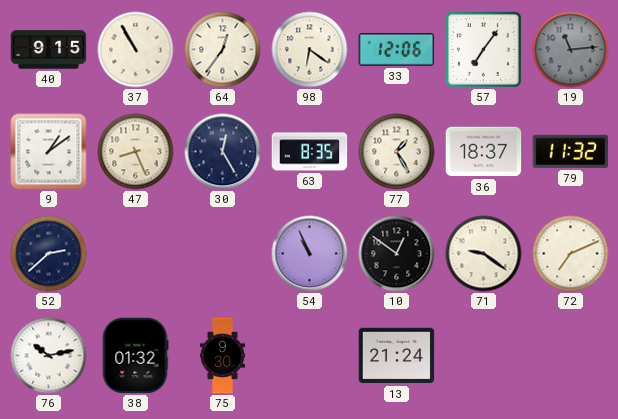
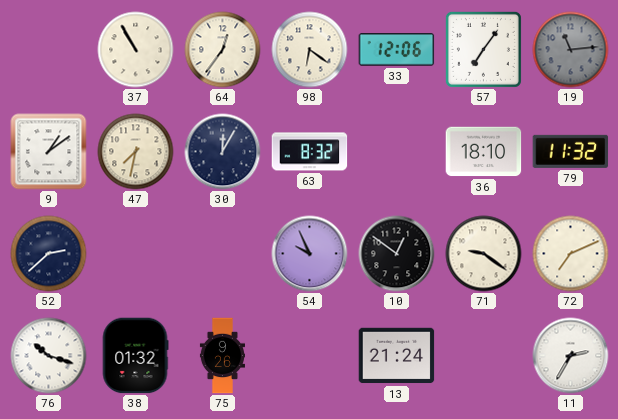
40: 9:15 -> none
47: 8:26 -> 7:32
30: 12:25 -> 12:05
63: 8:35 -> 8:32
77: 1:25 -> none
36: 18:37 -> 18:10
54: 10:56 -> 9:56
76: 10:13 -> 10:18
75: 9:30 -> 9:26
11: none -> 2:35
